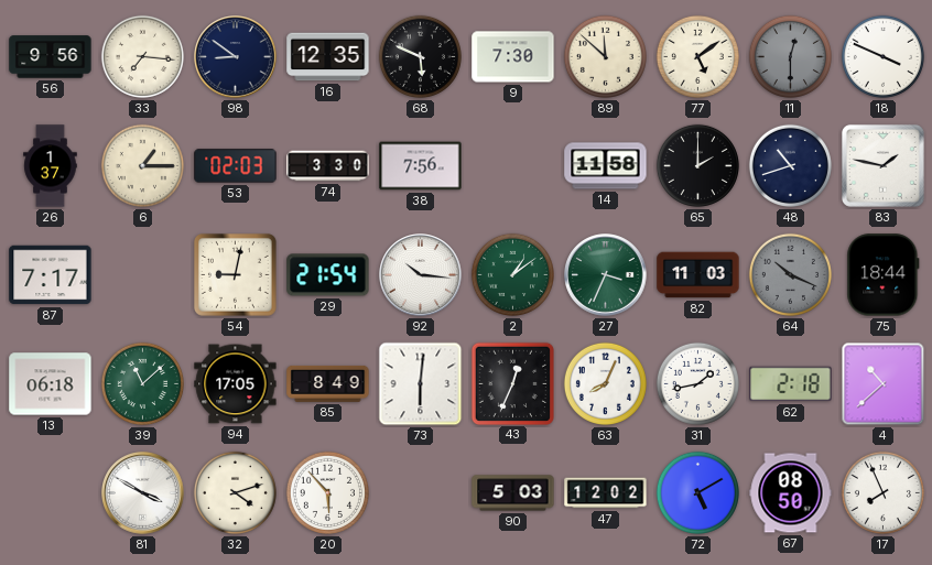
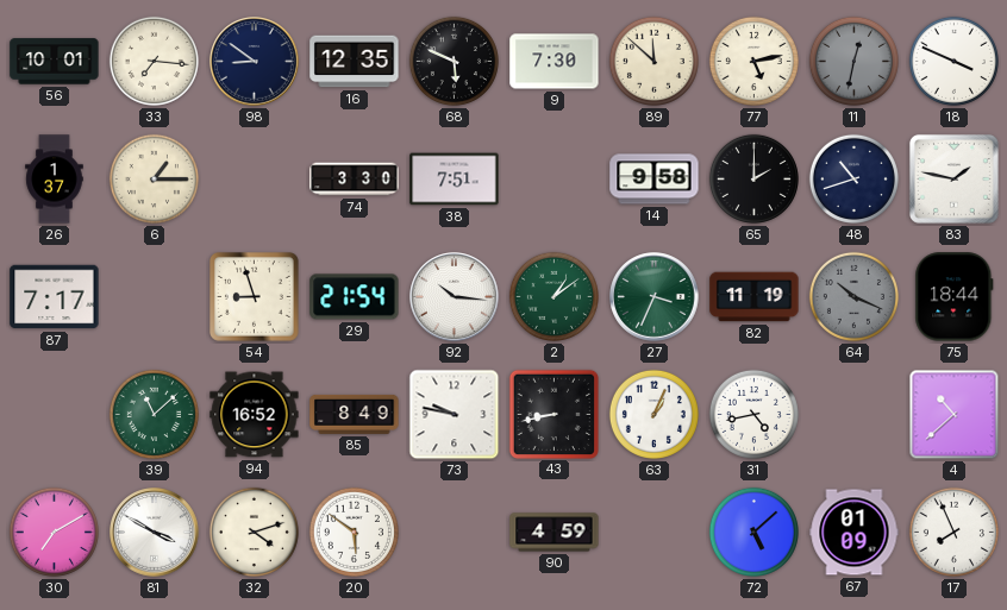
56: 9:56 -> 10:01
77: 5:09 -> 5:13
11: 12:30 -> 12:32
53: 02:03 -> none
38: 7:56 -> 7:51
14: 11:58 -> 9:58
54: 9:02 -> 8:57
82: 11:03 -> 11:19
13: 06:18 -> none
94: 17:05 -> 16:52
73: 6:01 -> 9:47
43: 12:34 -> 8:43
63: 8:04 -> 1:04
31: 1:43 -> 4:43
62: 2:18 -> none
30: none -> 7:10
20: 5:53 -> 5:51
90: 5:03 -> 4:59
47: 12:02 -> none
72: 5:10 -> 5:08
67: 08:50 -> 01:09
